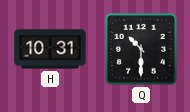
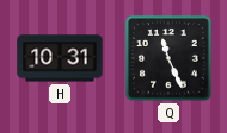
Q: 10:30 -> 11:26
